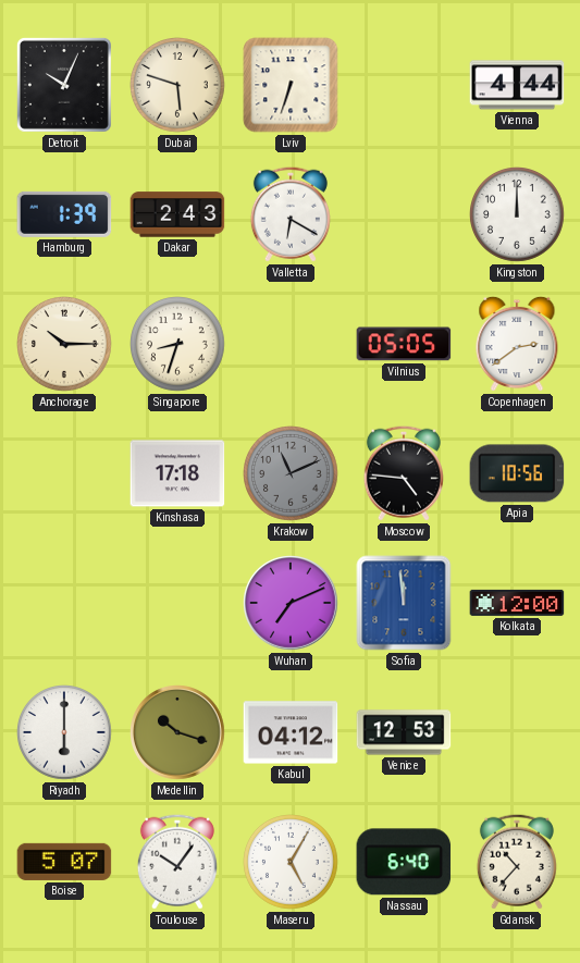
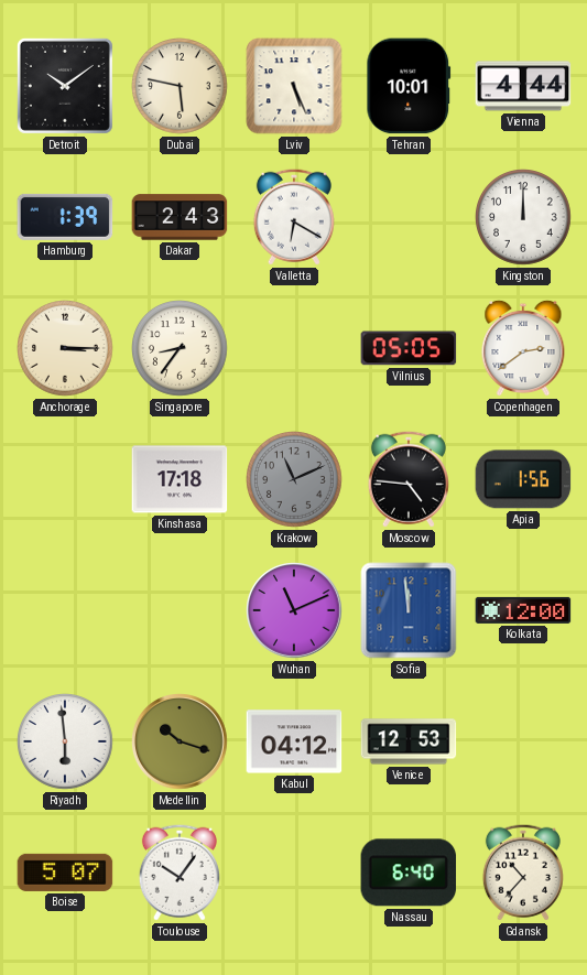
Detroit: 10:04 -> 10:09
Dubai: 5:48 -> 5:47
Lviv: 6:33 -> 5:26
Tehran: none -> 10:01
Anchorage: 10:15 -> 3:15
Singapore: 8:33 -> 8:36
Apia: 10:56 -> 1:56
Wuhan: 7:11 -> 11:11
Riyadh: 6:00 -> 5:59
Maseru: 5:05 -> none
